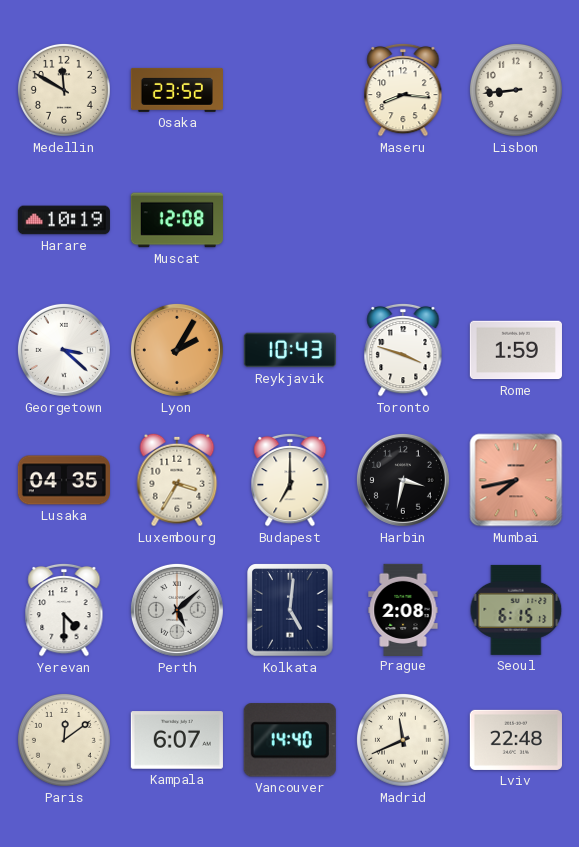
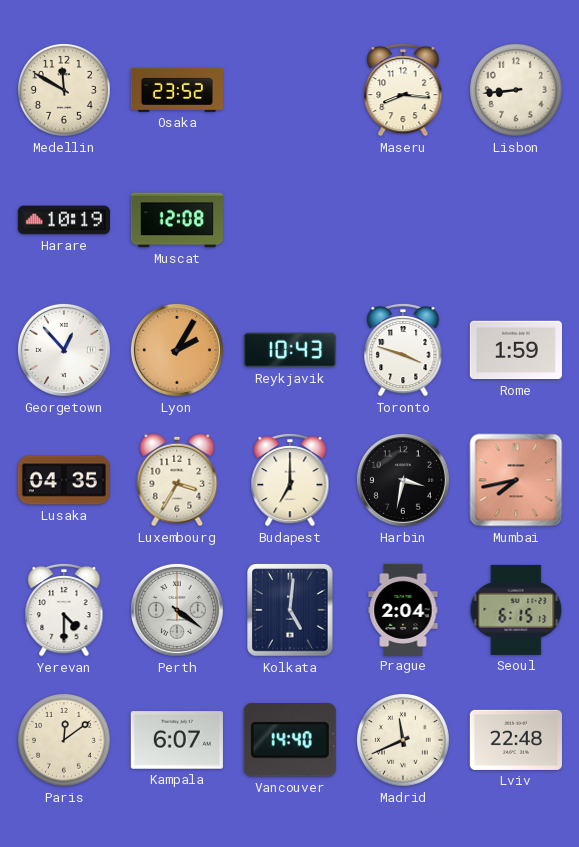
Georgetown: 3:22 -> 12:53
Perth: 5:08 -> 4:21
Prague: 2:08 -> 2:04
